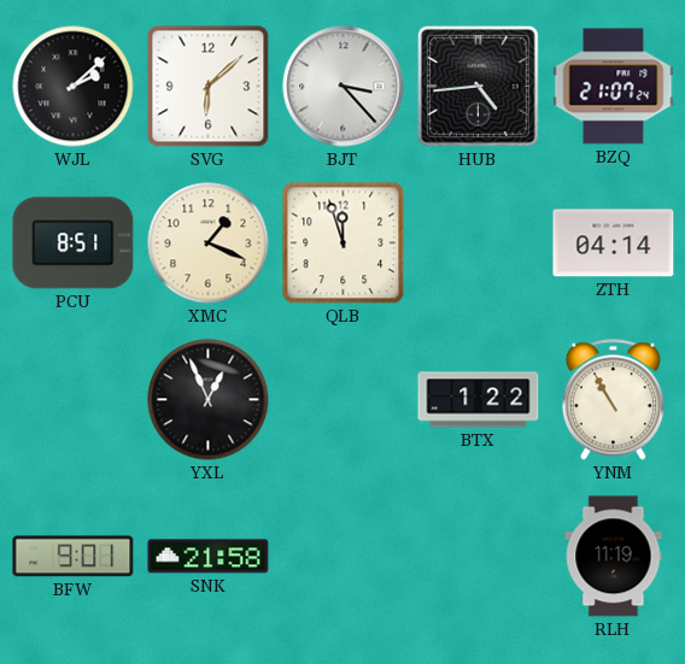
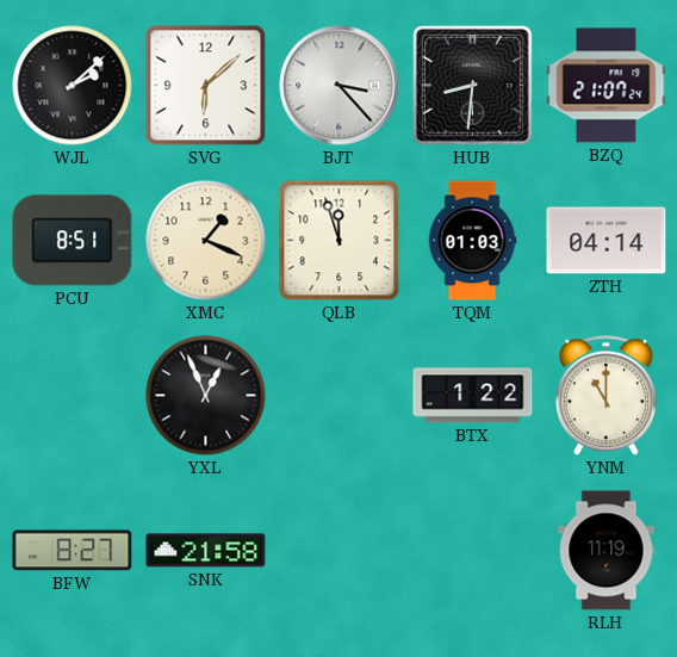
HUB: 4:44 -> 8:31
TQM: none -> 01:03
YNM: 10:55 -> 11:00
BFW: 9:01 -> 8:27
